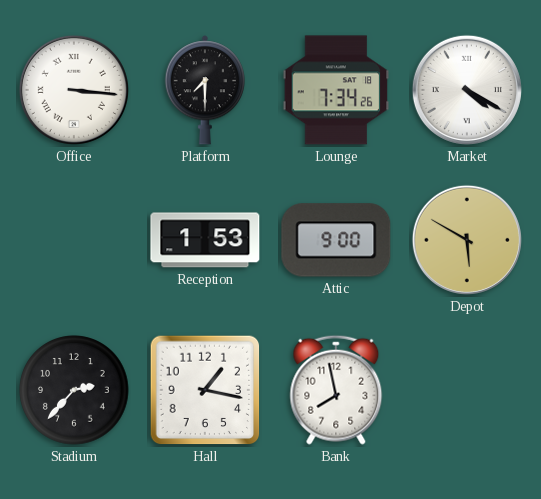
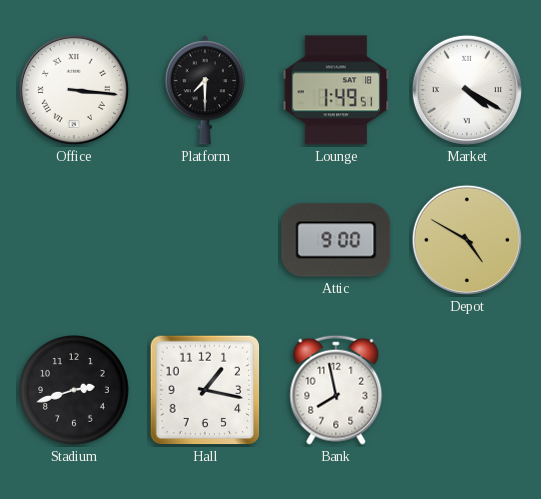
Lounge: 7:34 -> 1:49
Reception: 1:53 -> none
Depot: 5:50 -> 4:50
Stadium: 2:37 -> 2:42
